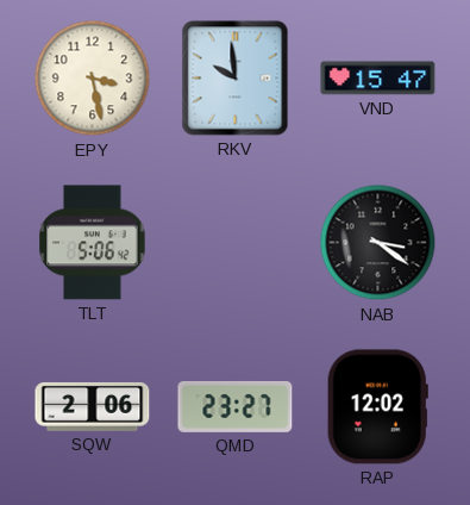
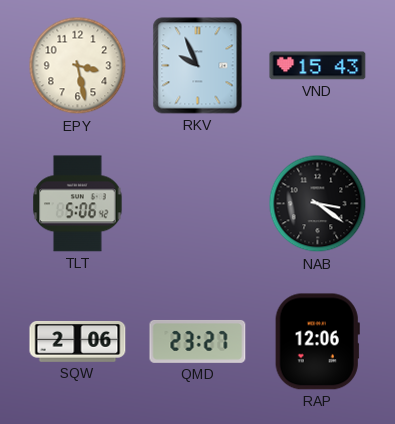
RKV: 9:59 -> 9:56
VND: 15:47 -> 15:43
RAP: 12:02 -> 12:06
